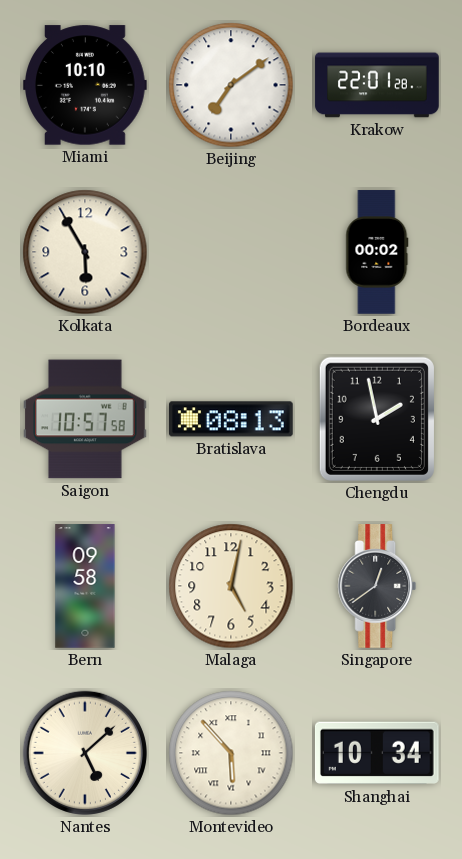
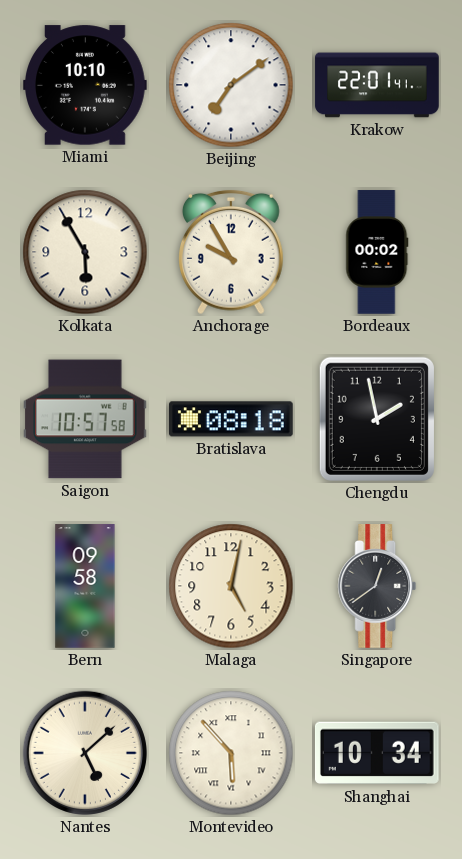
Krakow: 22:01:28 -> 22:01:41
Anchorage: none -> 9:55
Bratislava: 08:13 -> 08:18
